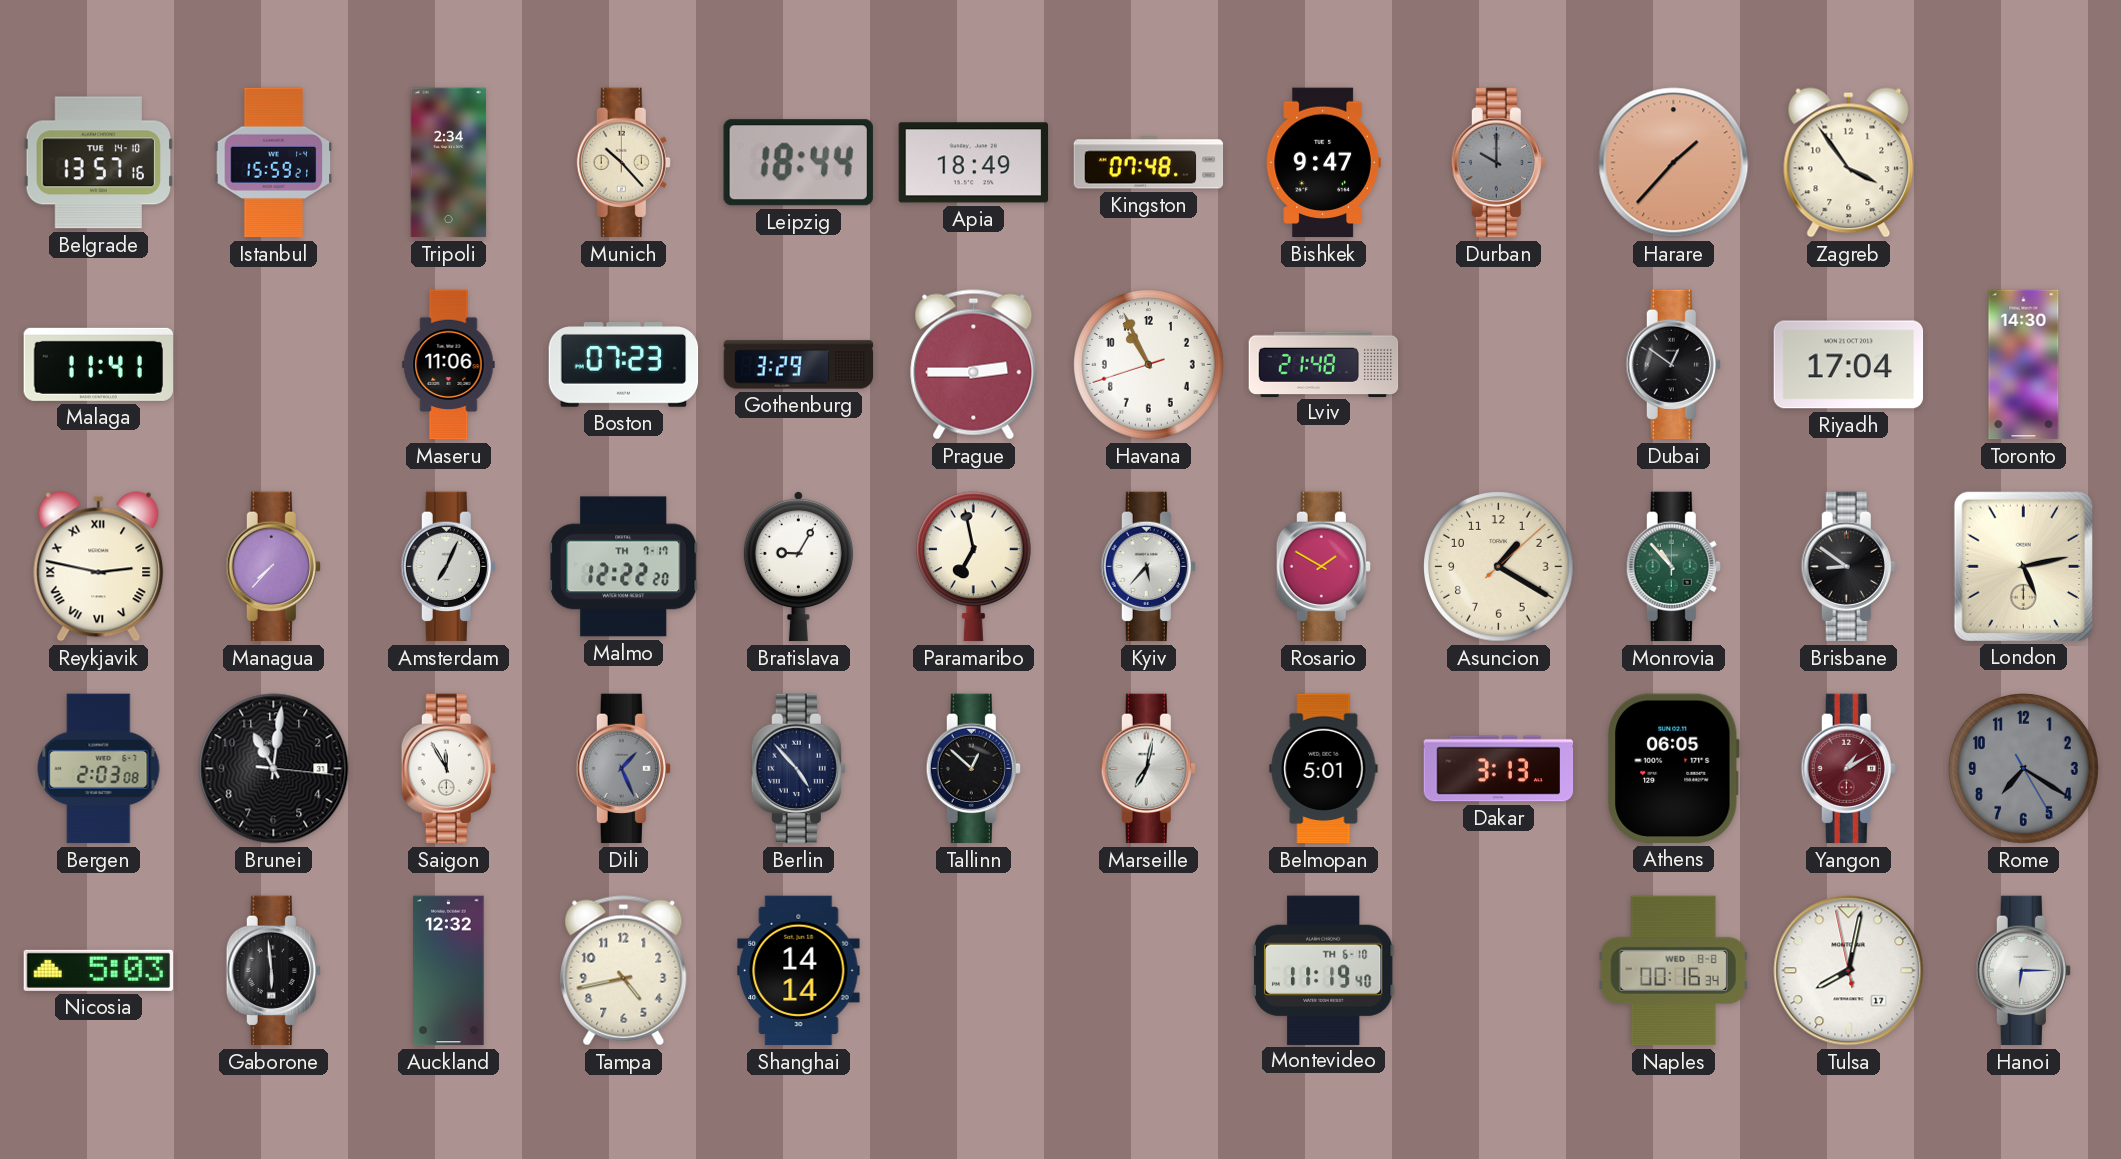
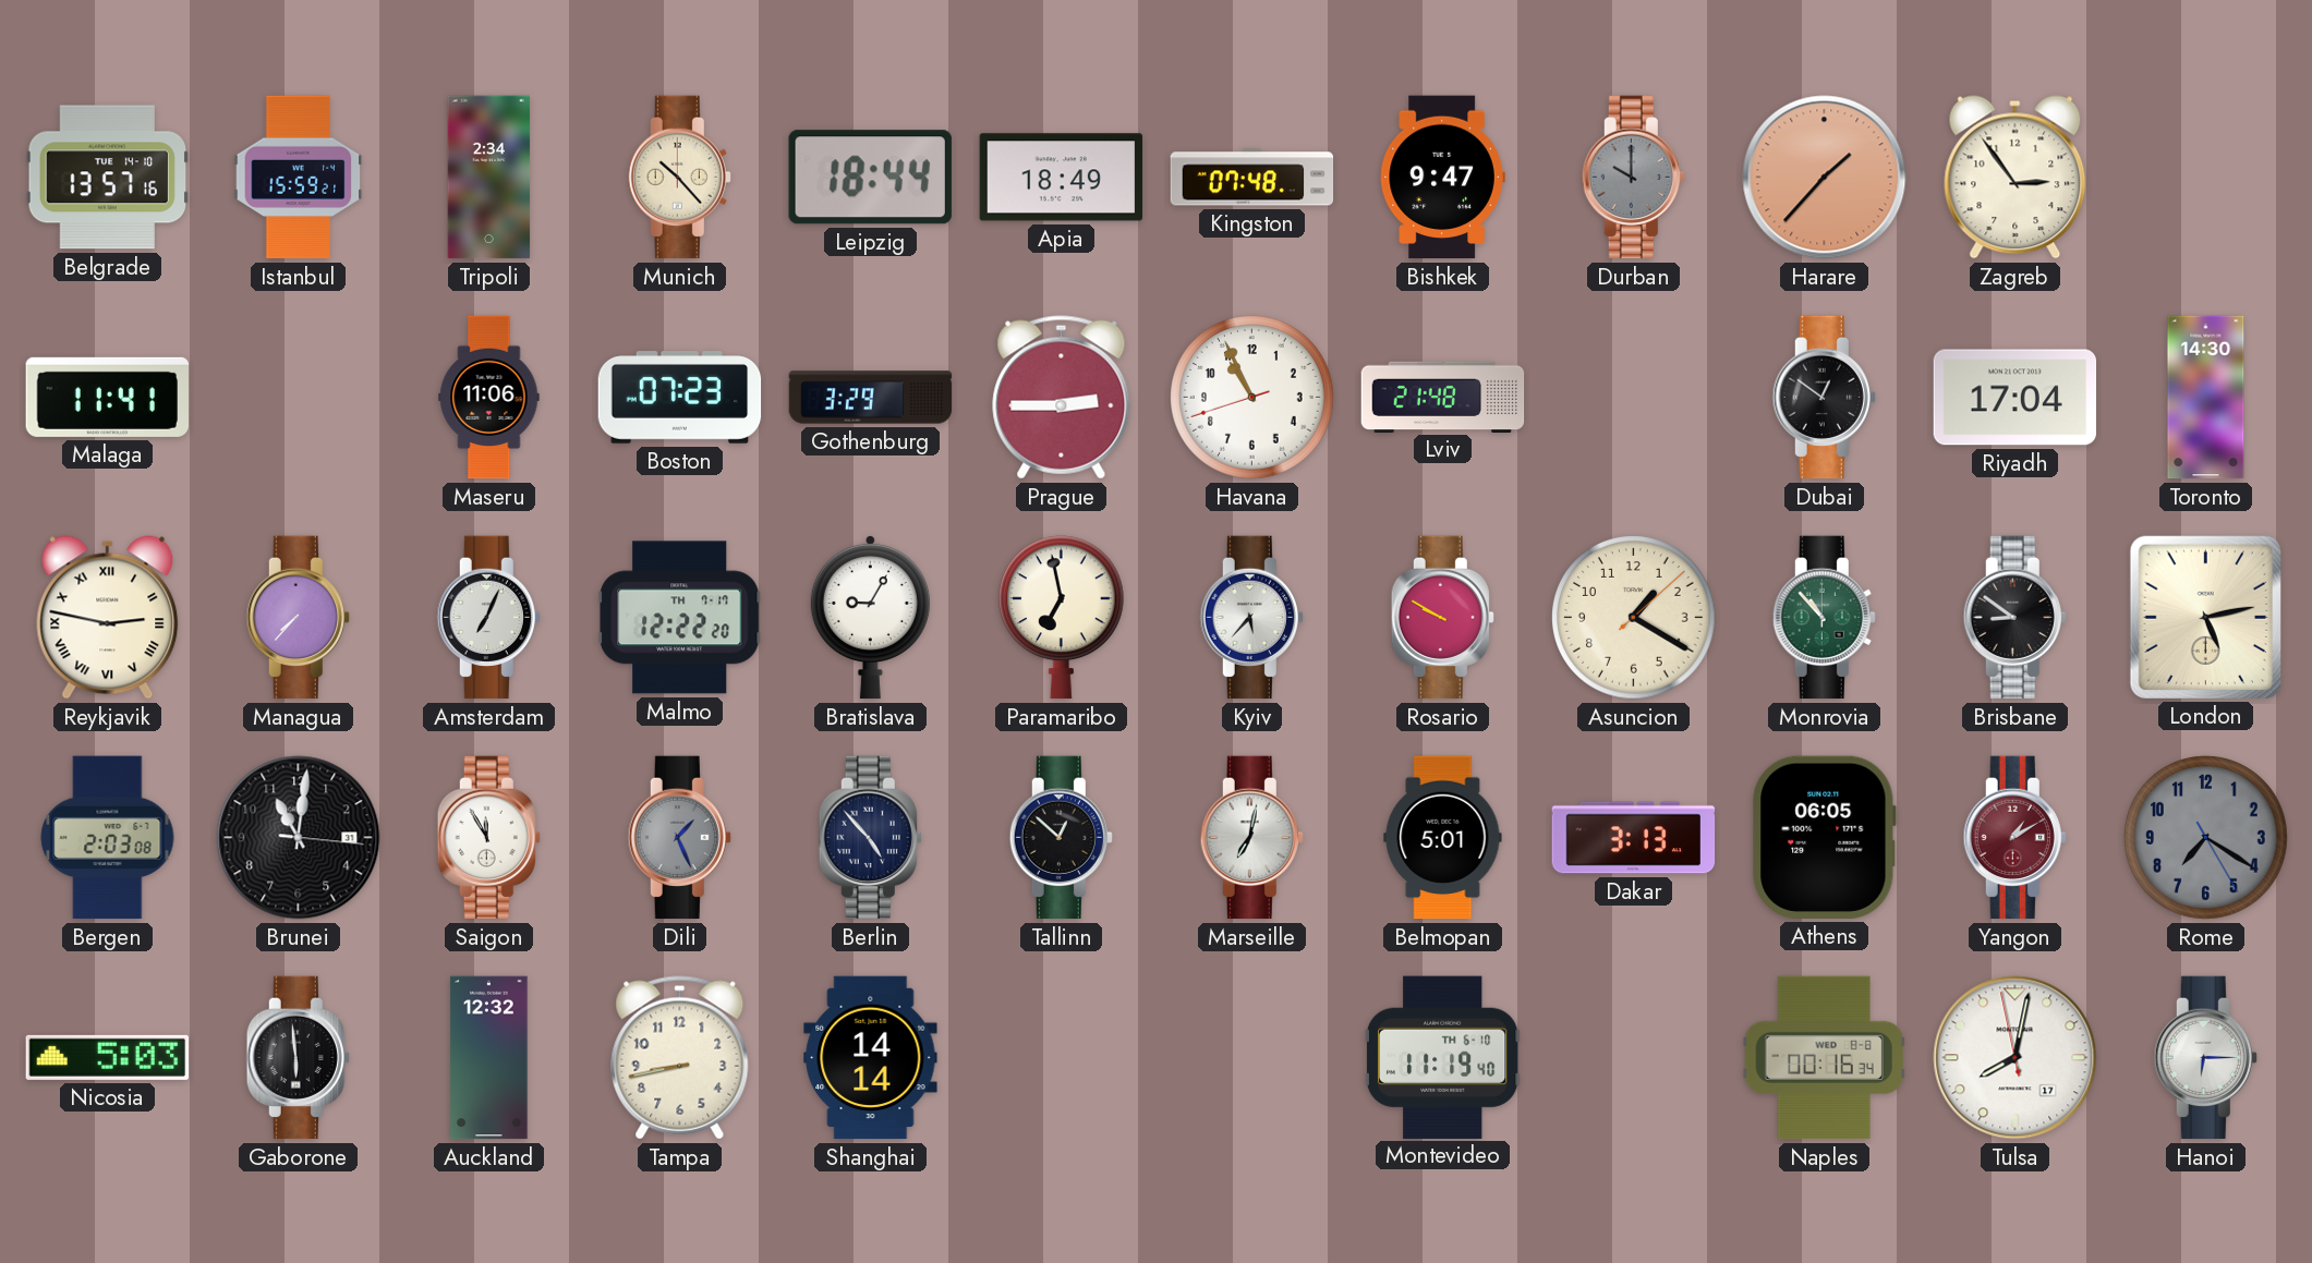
Zagreb: 3:54 -> 2:54
Rosario: 1:50 -> 9:50
Tampa: 4:43 -> 8:43
